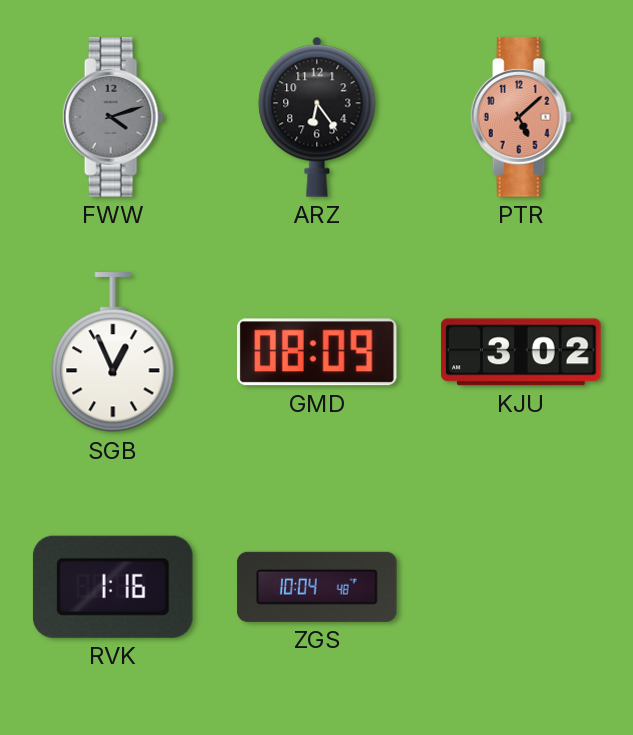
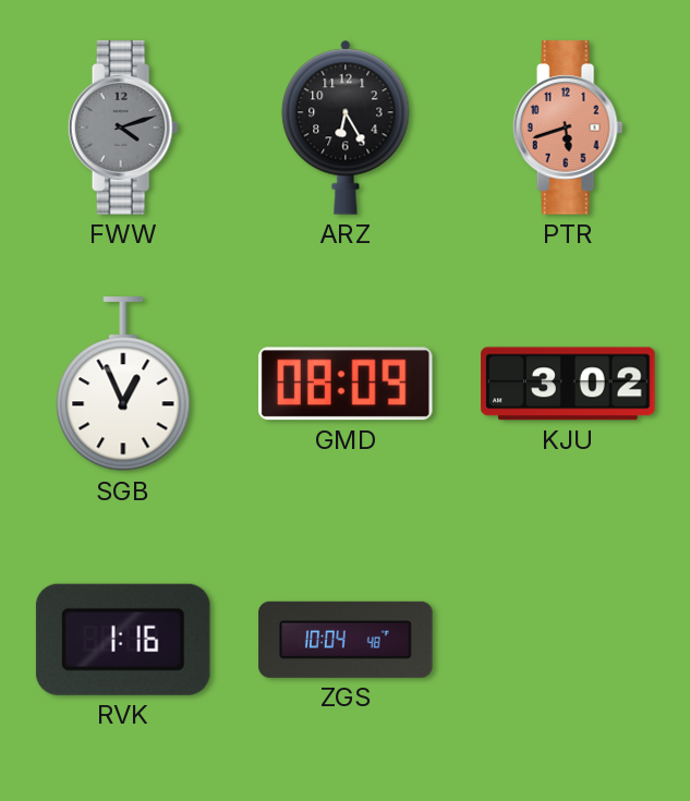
ARZ: 6:24 -> 6:25
PTR: 5:08 -> 5:42
